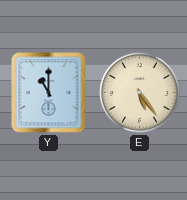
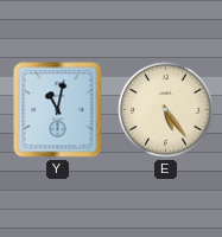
Y: 11:00 -> 11:02
